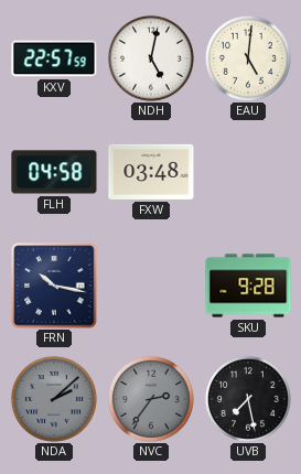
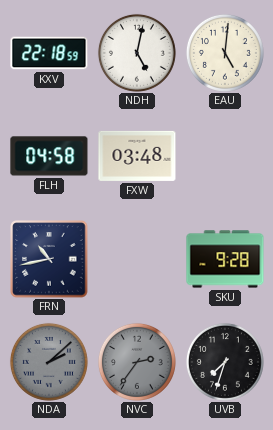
KXV: 22:57 -> 22:18
FRN: 10:17 -> 10:43
UVB: 7:28 -> 7:33
